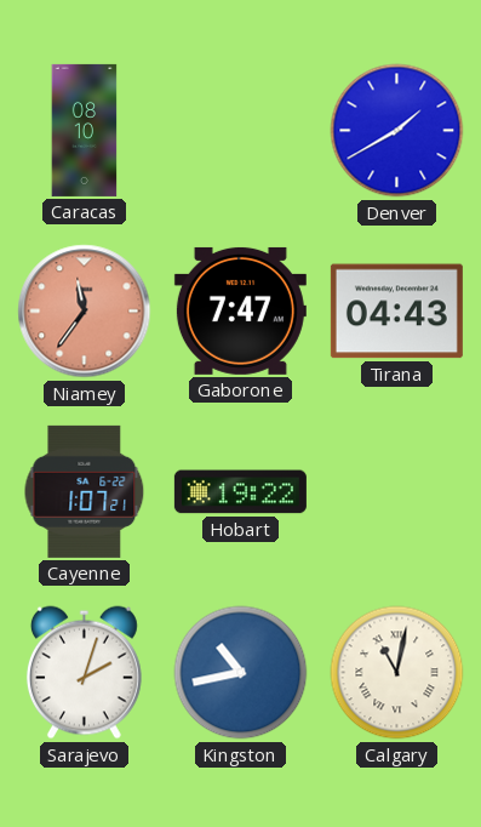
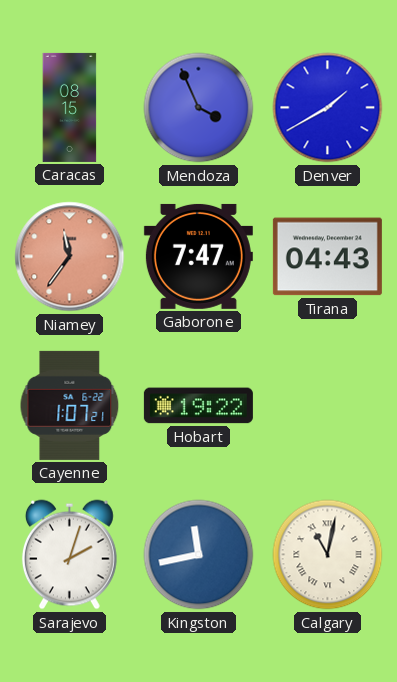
Caracas: 08:10 -> 08:15
Mendoza: none -> 3:56
Kingston: 10:43 -> 11:43
